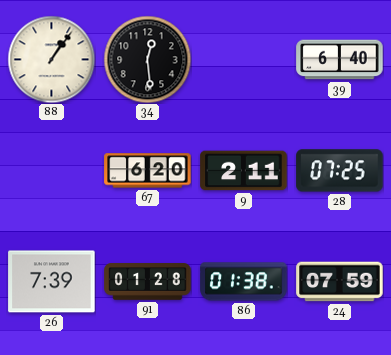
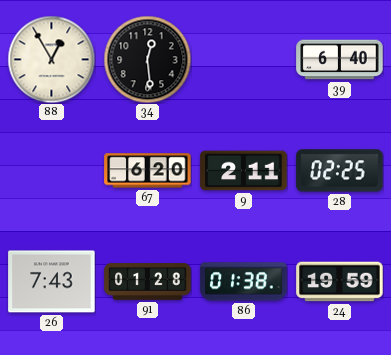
88: 1:06 -> 12:55
28: 07:25 -> 02:25
26: 7:39 -> 7:43
24: 07:59 -> 19:59
